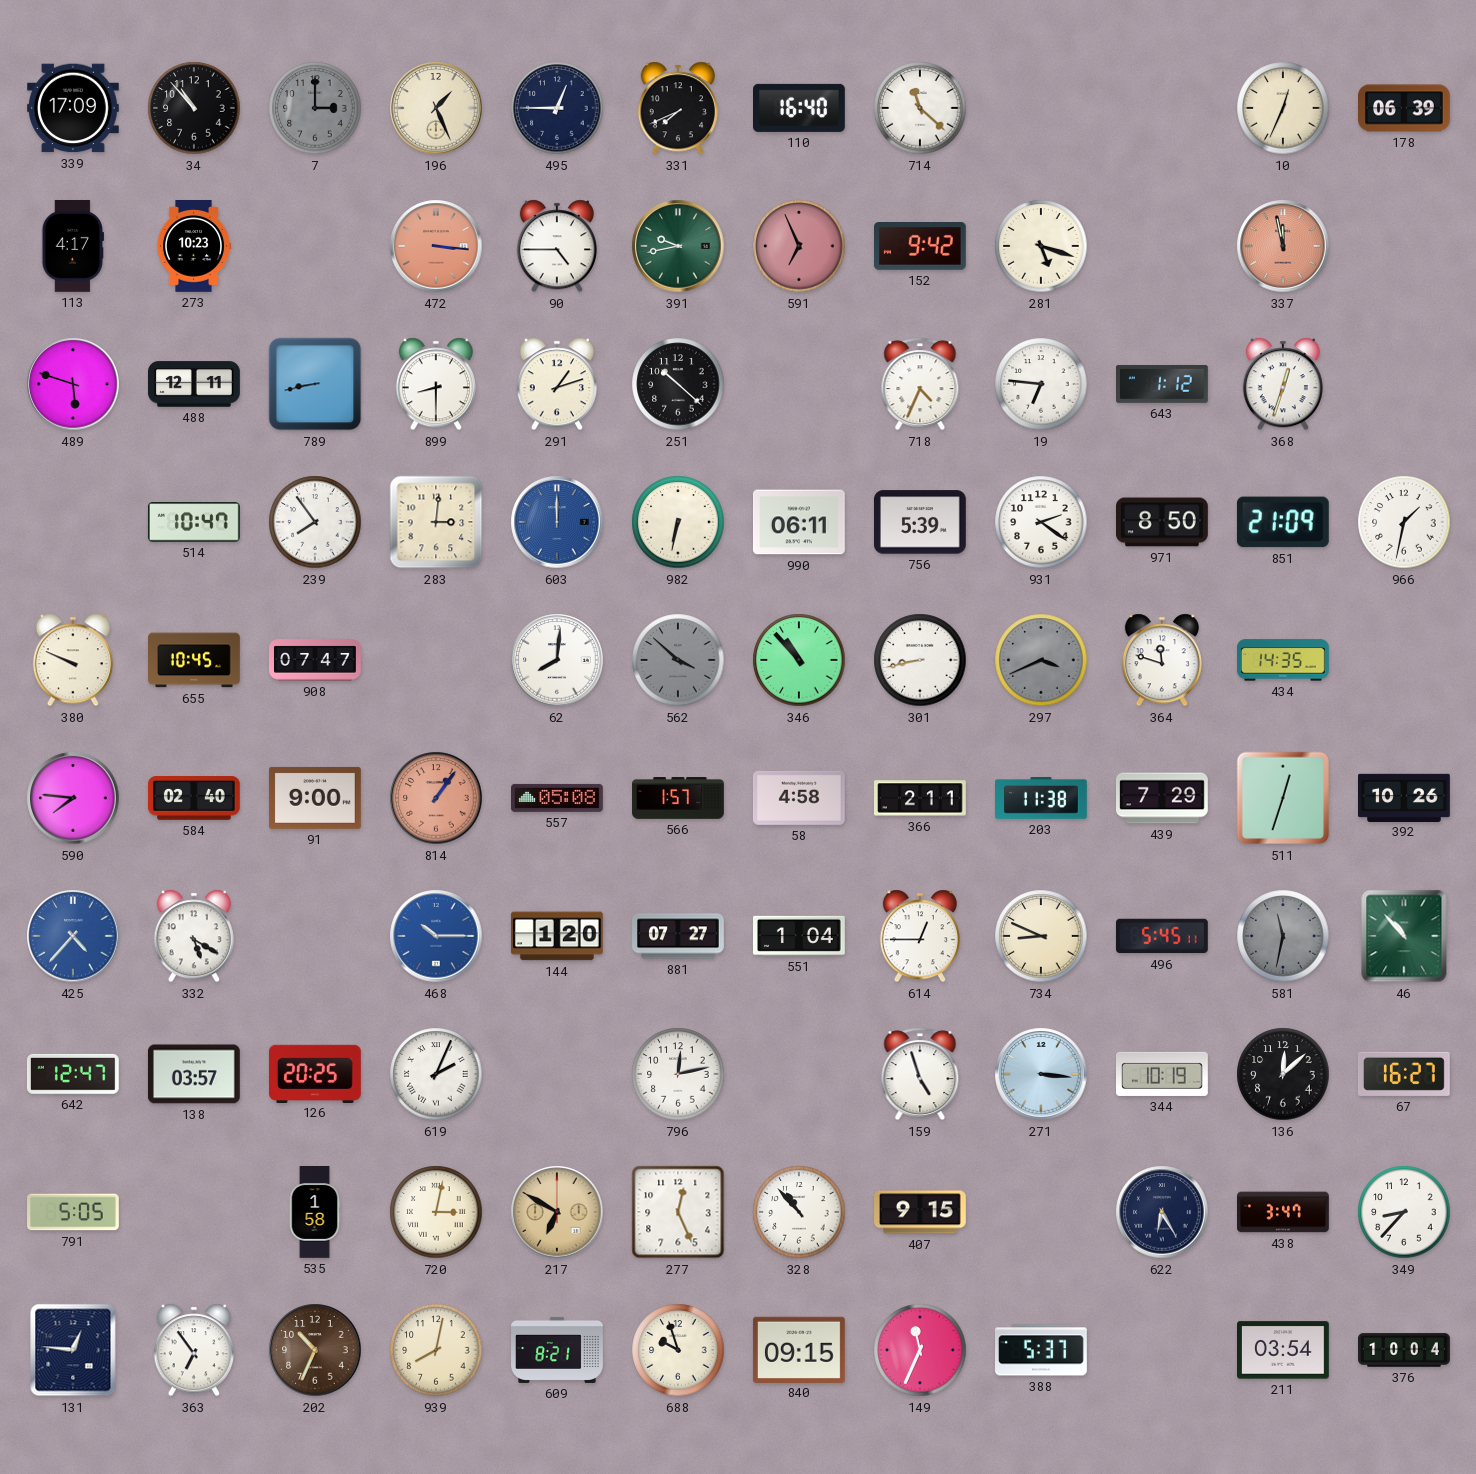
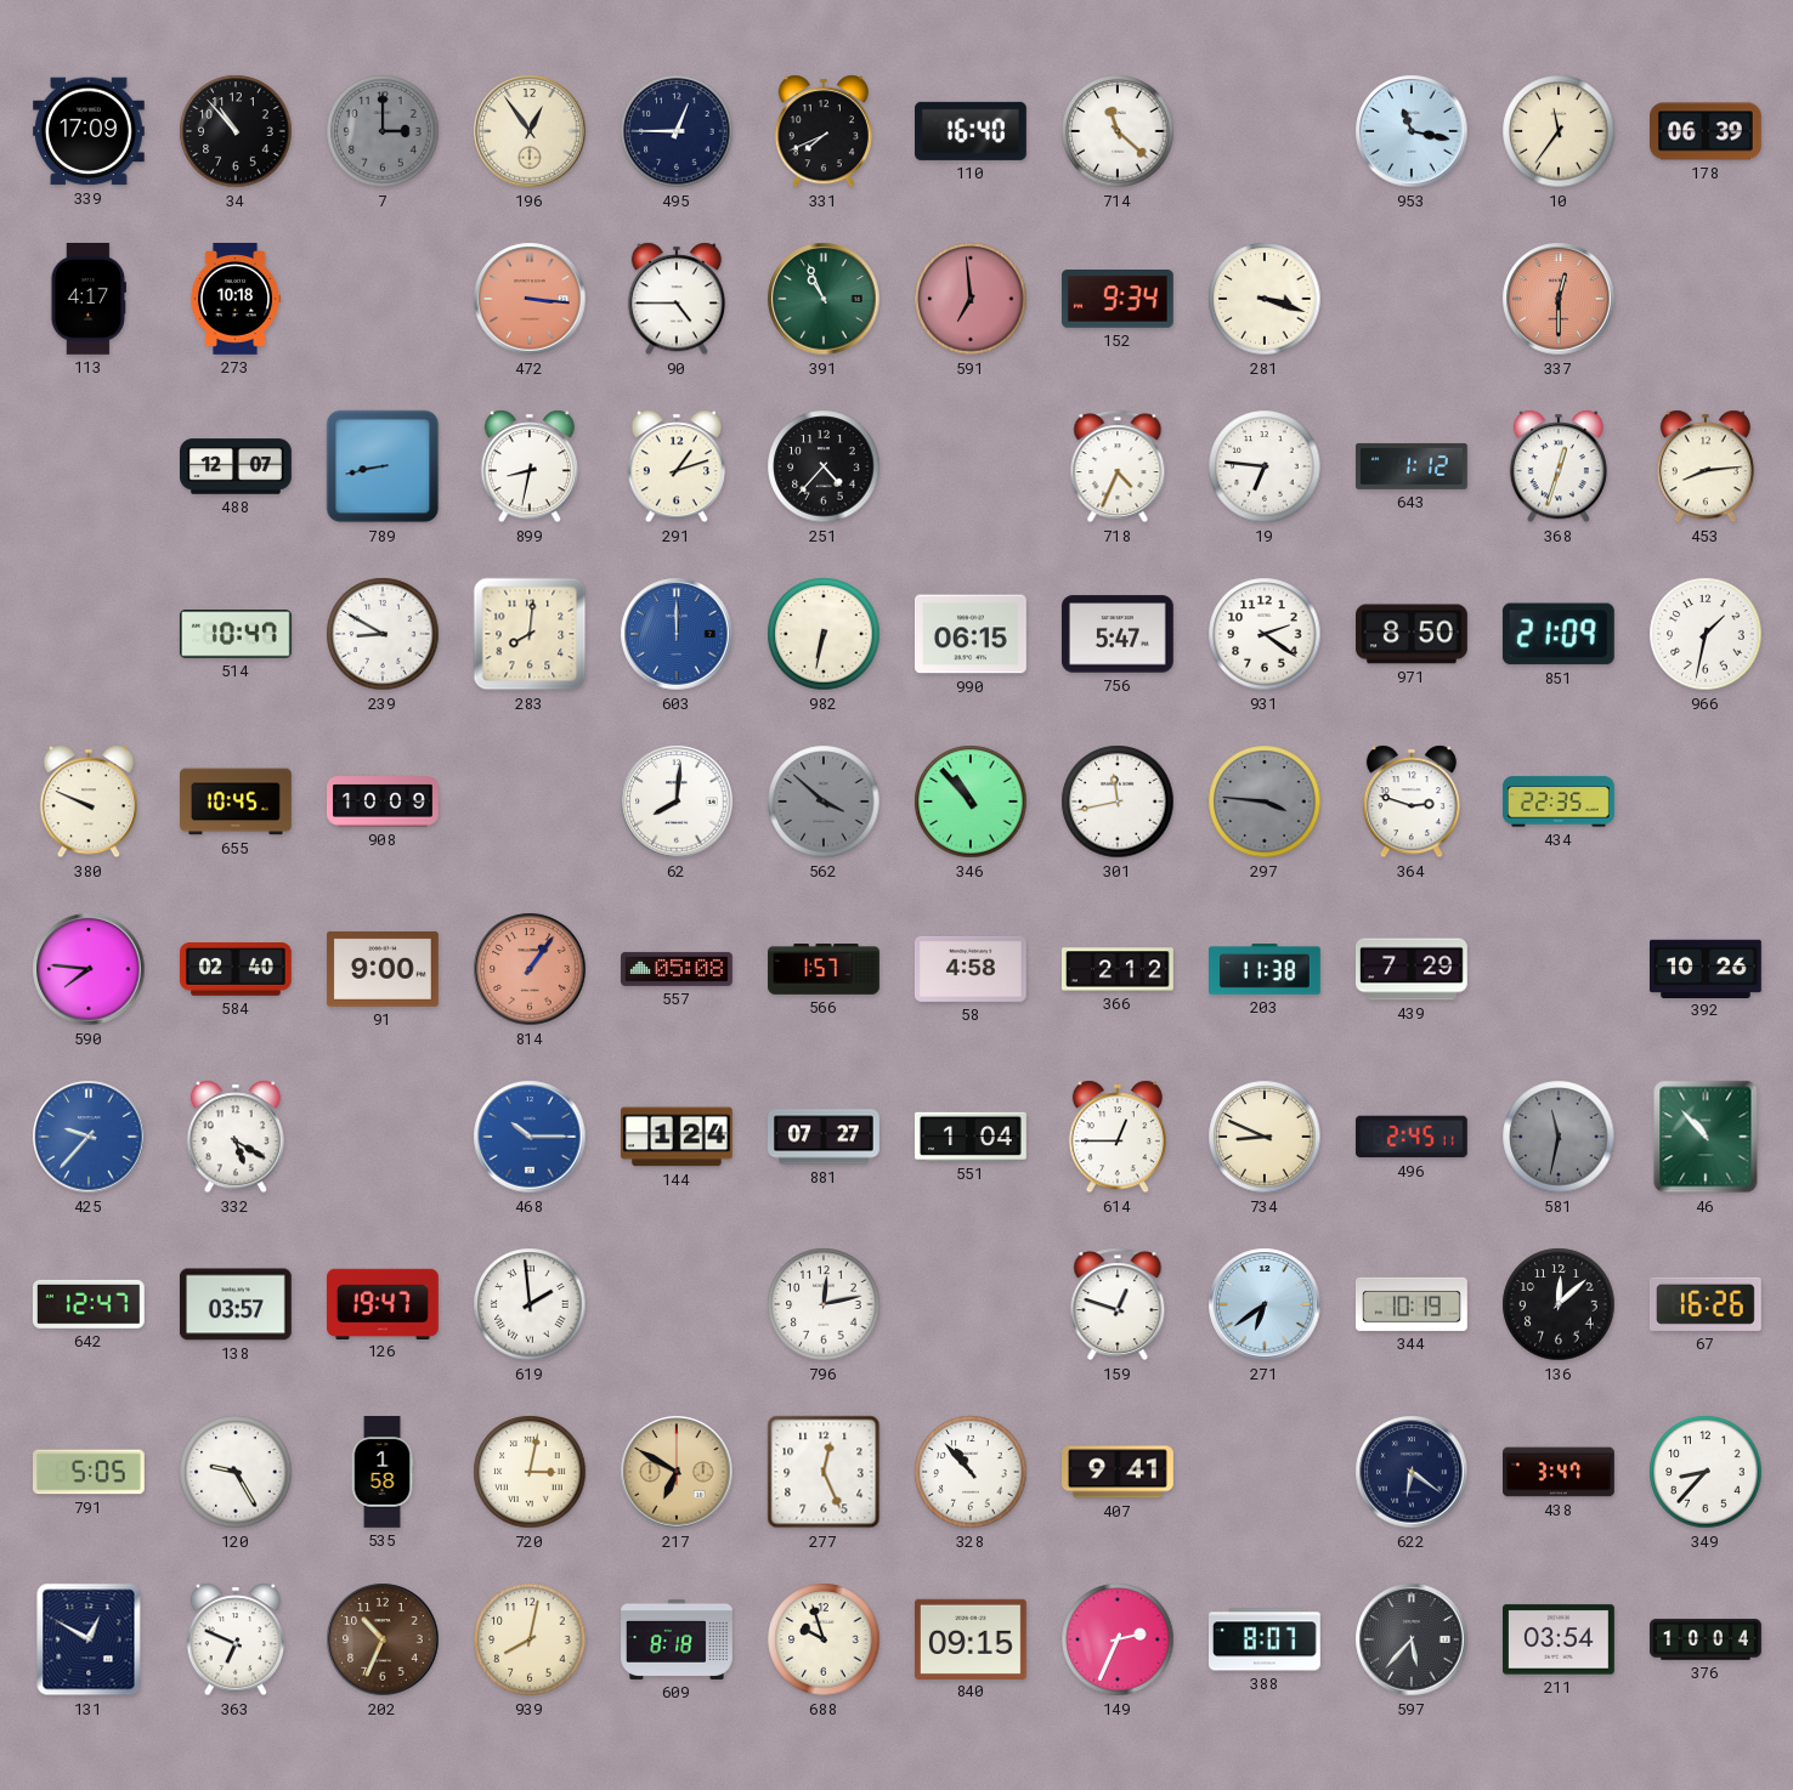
196: 1:26 -> 12:54
953: none -> 11:17
10: 12:34 -> 11:36
273: 10:23 -> 10:18
391: 9:43 -> 10:56
591: 6:56 -> 6:59
152: 9:42 -> 9:34
281: 5:18 -> 3:18
337: 11:58 -> 12:30
489: 5:48 -> none
488: 12:11 -> 12:07
899: 8:30 -> 8:32
251: 10:22 -> 4:37
453: none -> 8:14
239: 7:54 -> 8:50
283: 3:01 -> 8:01
990: 06:11 -> 06:15
756: 5:39 -> 5:47
908: 07:47 -> 10:09
301: 8:43 -> 11:43
297: 3:41 -> 3:46
364: 11:48 -> 2:48
434: 14:35 -> 22:35
366: 2:11 -> 2:12
511: 12:33 -> none
425: 4:37 -> 9:37
144: 1:20 -> 1:24
496: 5:45 -> 2:45
126: 20:25 -> 19:47
619: 2:04 -> 1:59
159: 4:57 -> 12:48
271: 3:16 -> 6:39
67: 16:27 -> 16:26
120: none -> 9:25
407: 9:15 -> 9:41
622: 6:25 -> 6:21
131: 12:46 -> 12:50
363: 6:54 -> 6:49
609: 8:21 -> 8:18
149: 11:34 -> 2:34
388: 5:37 -> 8:07
597: none -> 5:37
